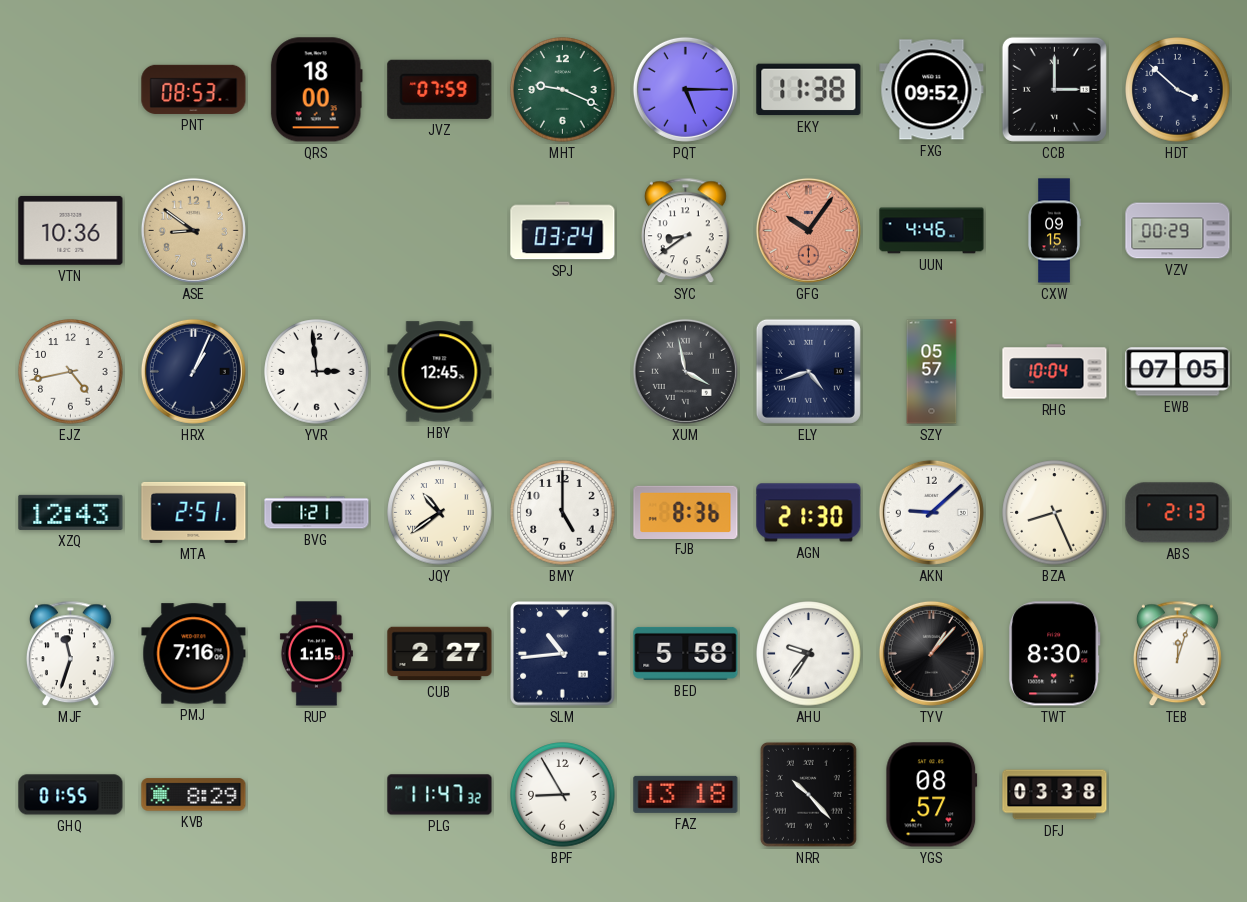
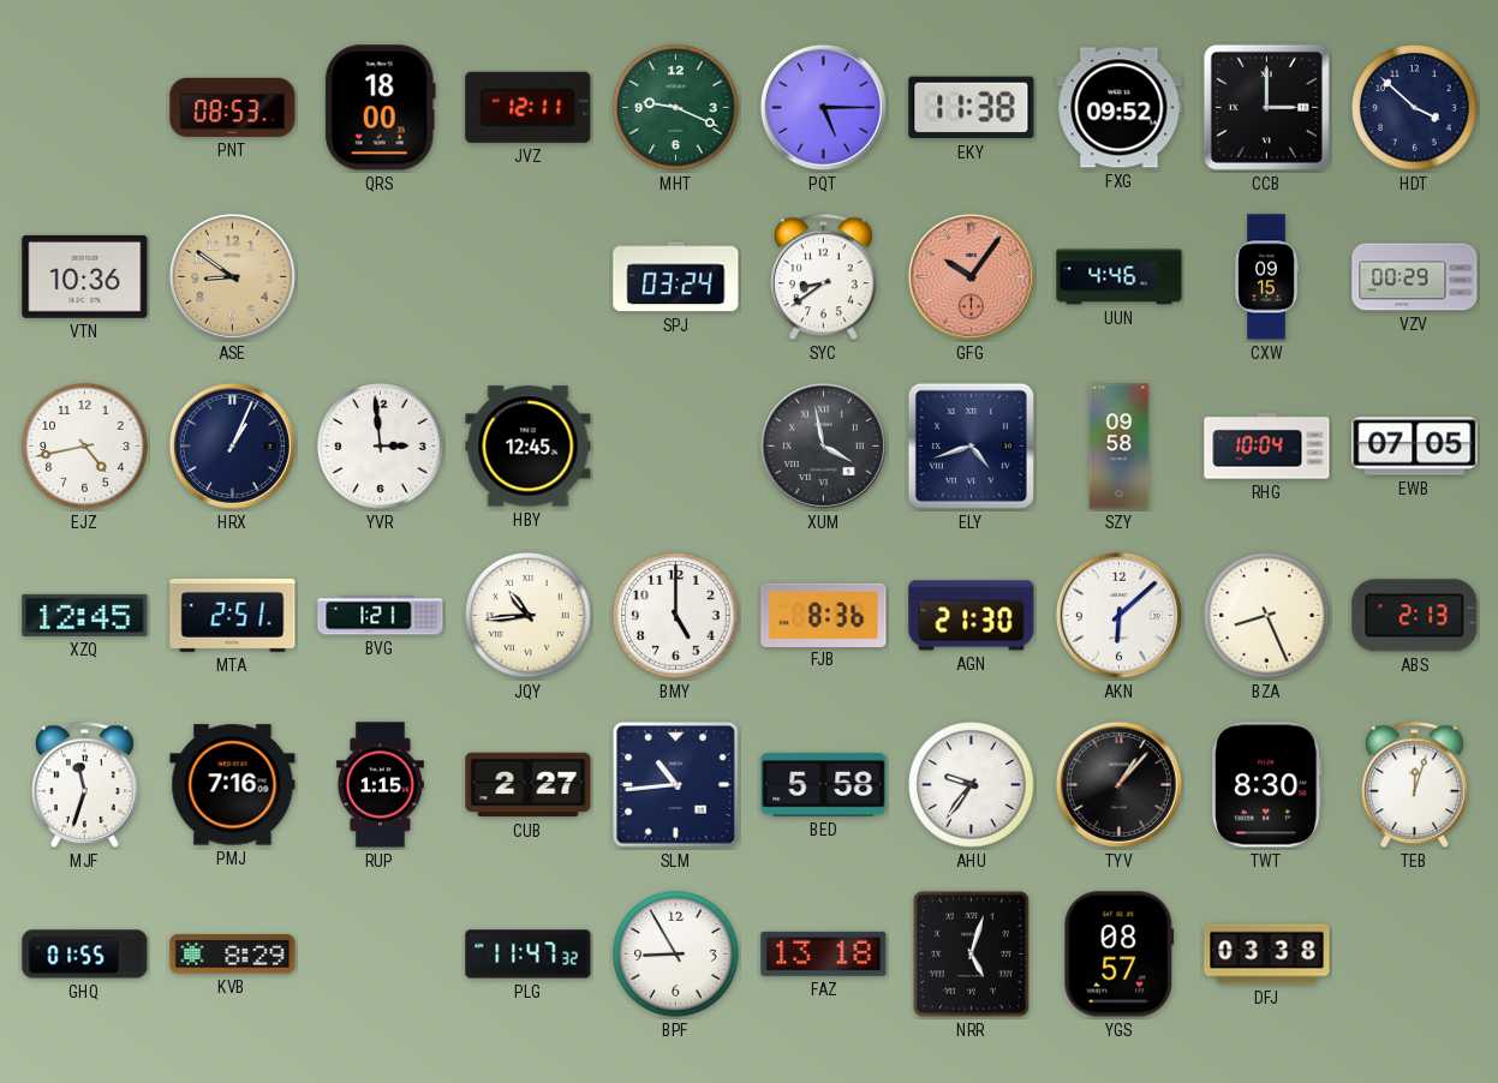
JVZ: 07:59 -> 12:11
SZY: 05:57 -> 09:58
XZQ: 12:43 -> 12:45
JQY: 10:39 -> 10:44
AKN: 9:08 -> 6:08
NRR: 10:23 -> 5:03
